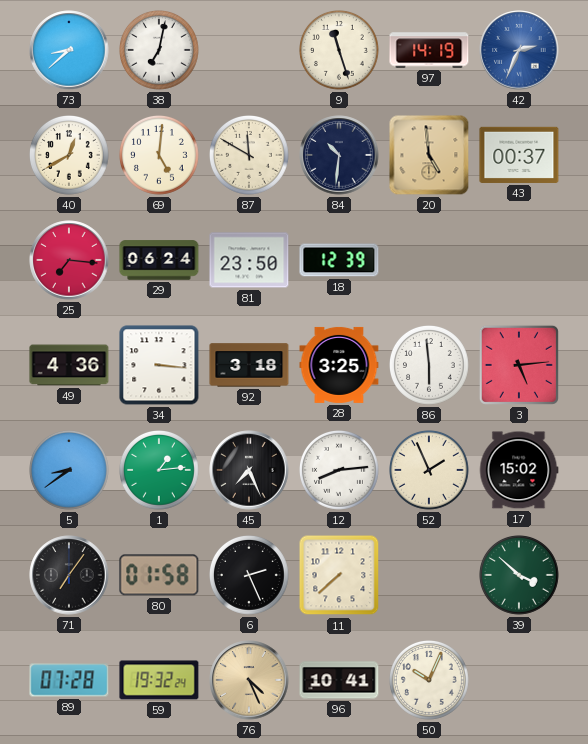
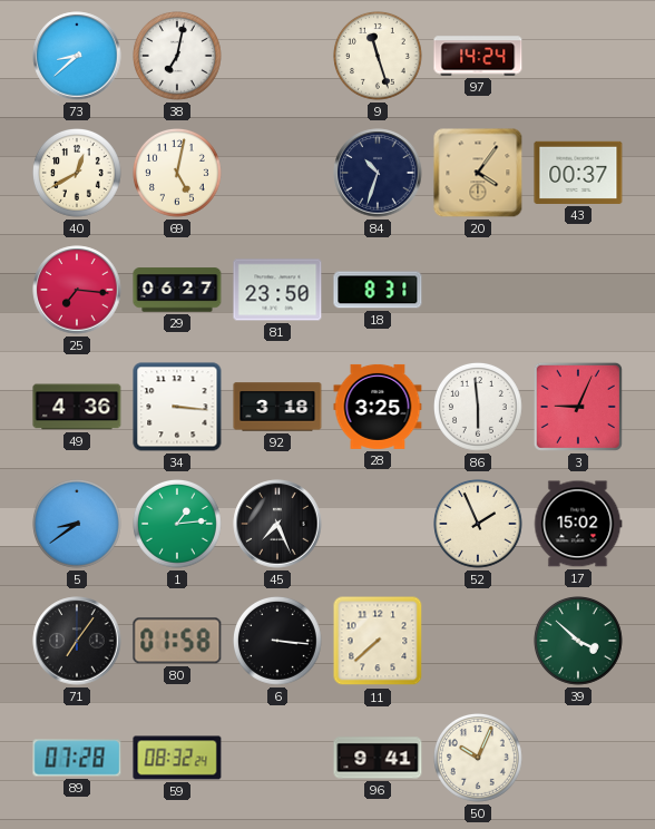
97: 14:19 -> 14:24
42: 2:34 -> none
69: 5:01 -> 5:02
87: 11:50 -> none
84: 10:31 -> 10:33
20: 4:59 -> 4:06
29: 06:24 -> 06:27
18: 12:39 -> 8:31
3: 5:14 -> 9:04
12: 8:14 -> none
6: 2:26 -> 3:16
59: 19:32 -> 08:32
76: 4:26 -> none
96: 10:41 -> 9:41
